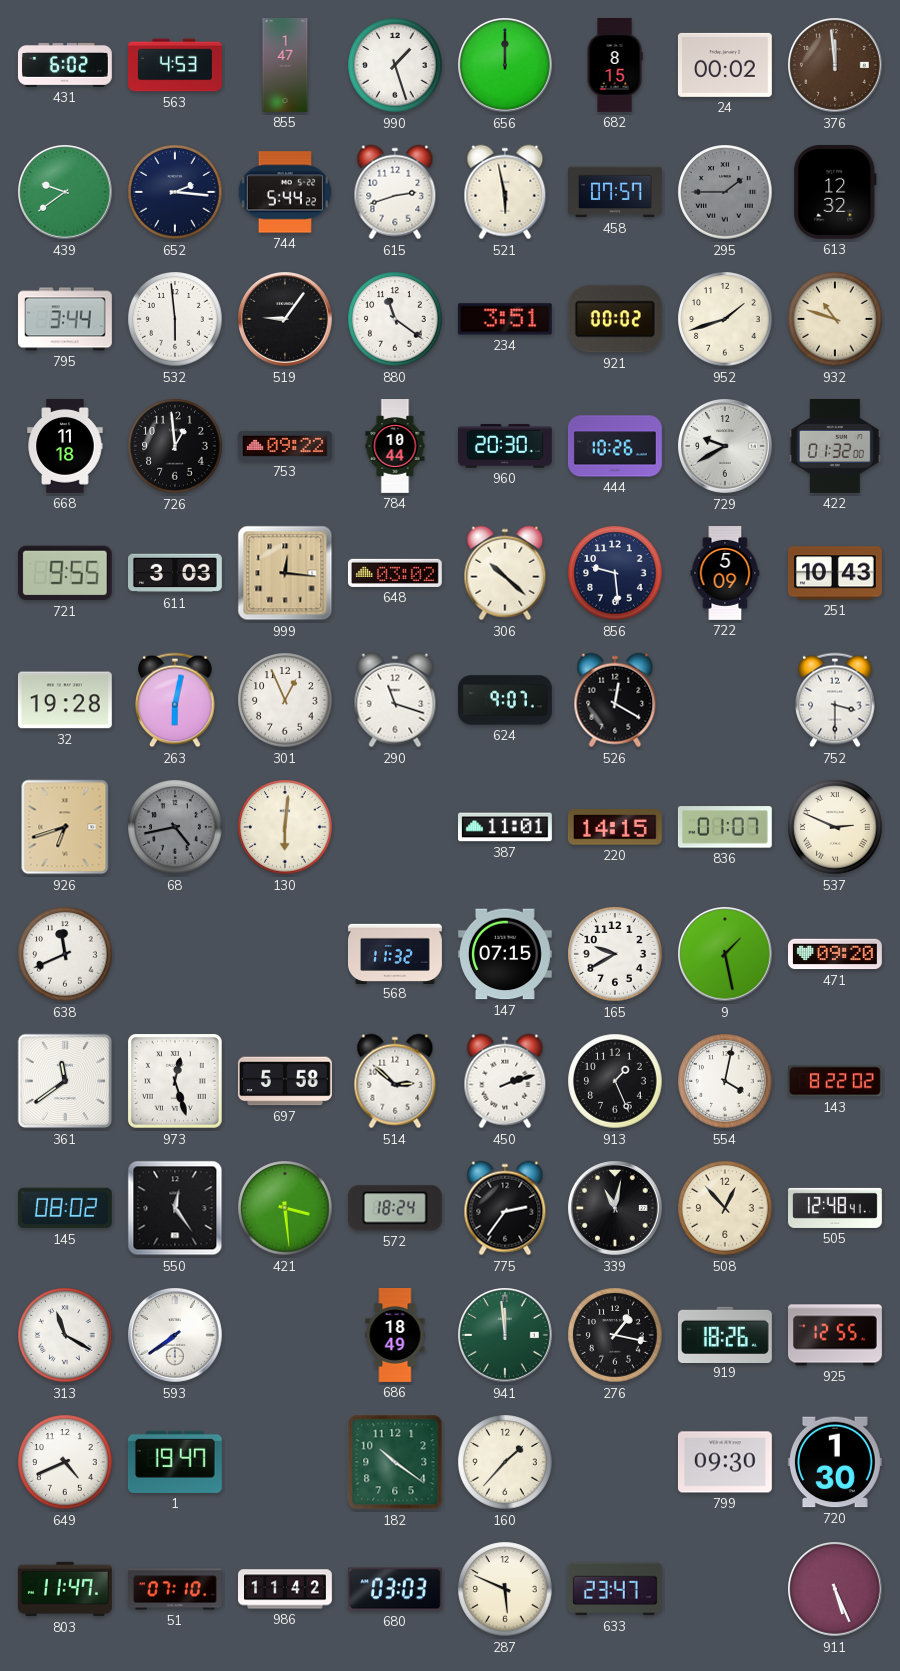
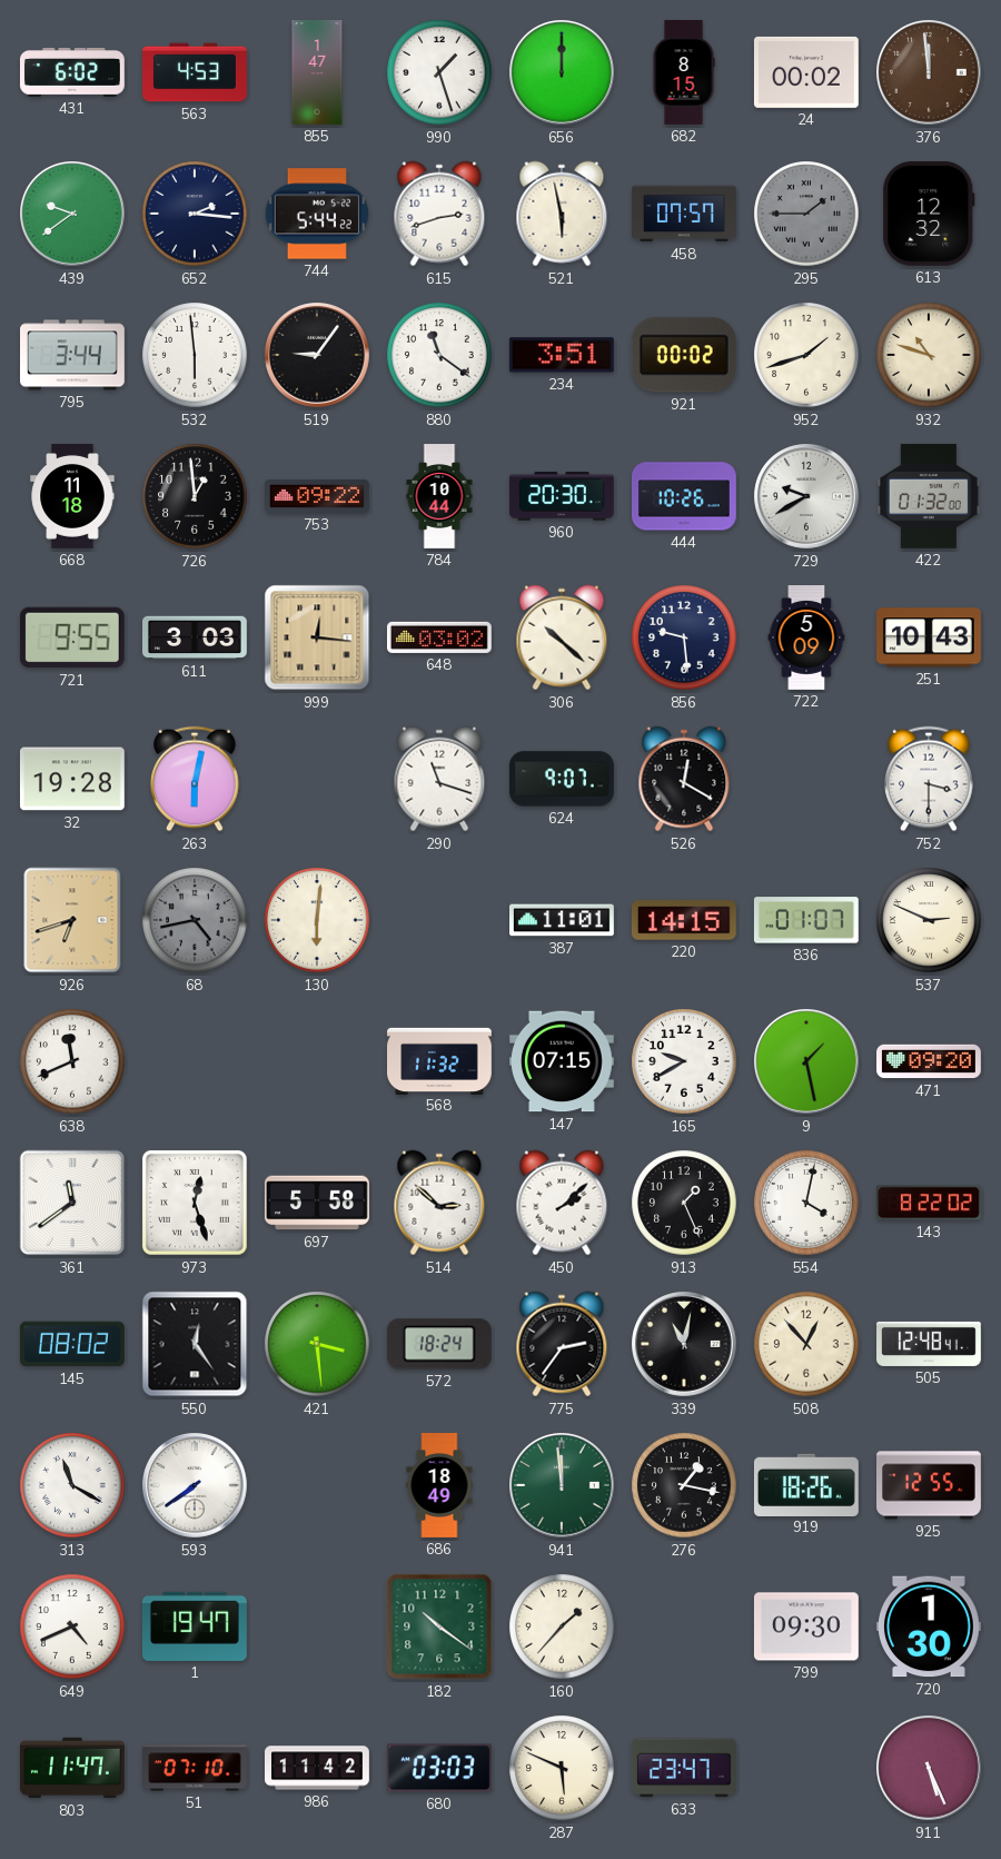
301: 12:56 -> none
450: 2:12 -> 2:08
